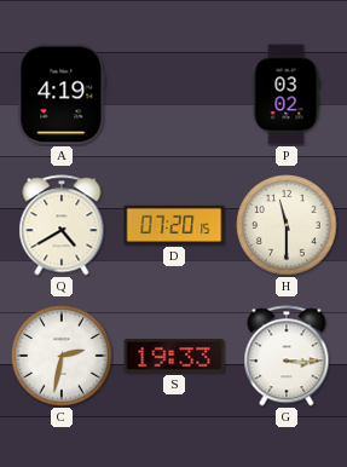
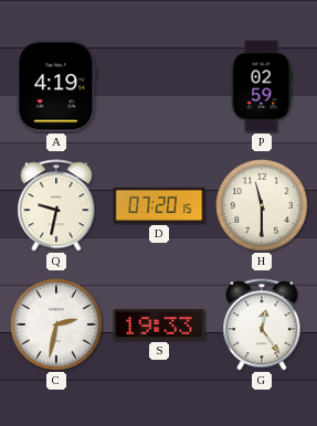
P: 03:02 -> 02:59
Q: 4:40 -> 9:32
G: 3:15 -> 12:24
